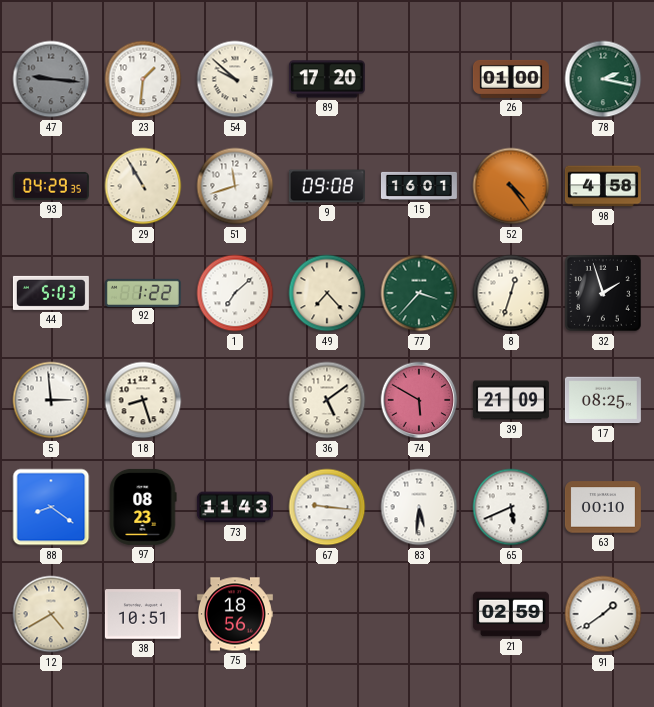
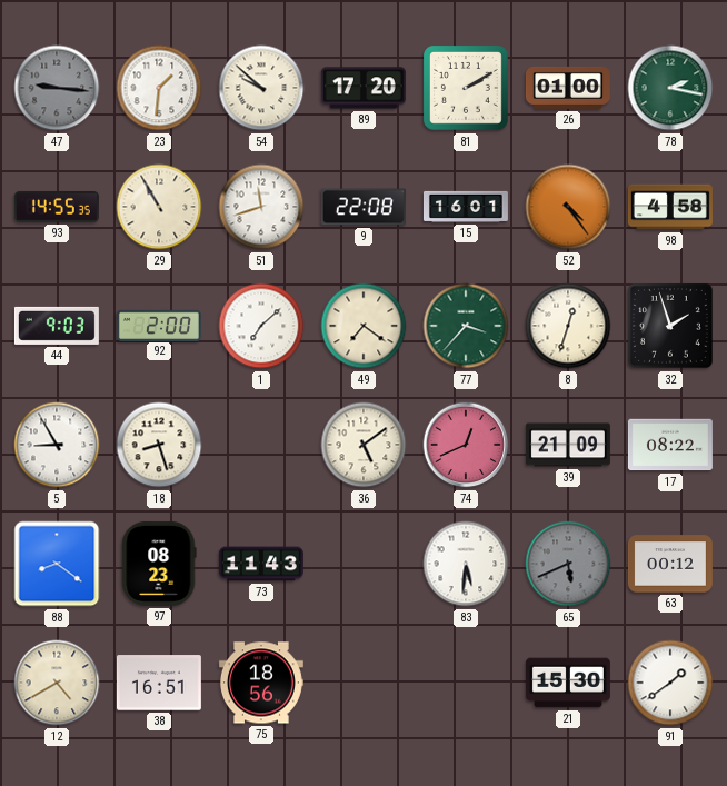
81: none -> 2:10
93: 04:29 -> 14:55
9: 09:08 -> 22:08
44: 5:03 -> 9:03
92: 1:22 -> 2:00
49: 7:23 -> 7:21
5: 2:59 -> 8:55
74: 5:50 -> 12:41
17: 08:25 -> 08:22
67: 9:16 -> none
65 dial: white -> grey
63: 00:10 -> 00:12
38: 10:51 -> 16:51
21: 02:59 -> 15:30
